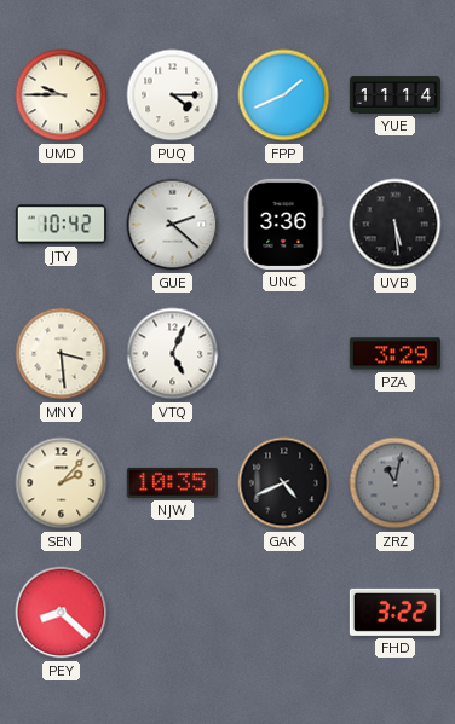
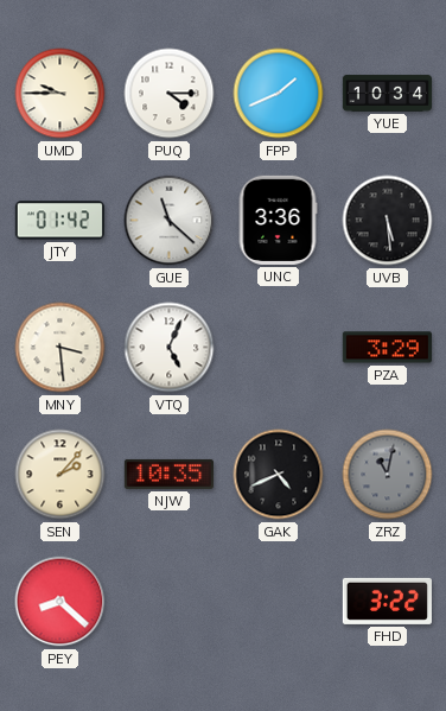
YUE: 11:14 -> 10:34
JTY: 10:42 -> 01:42
GUE: 2:22 -> 11:22
